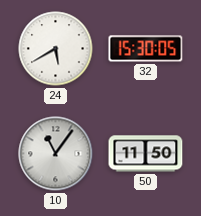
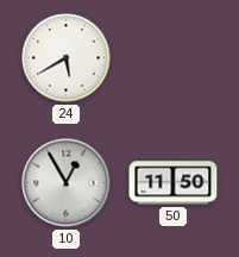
32: 15:30 -> none
10: 11:06 -> 12:55
